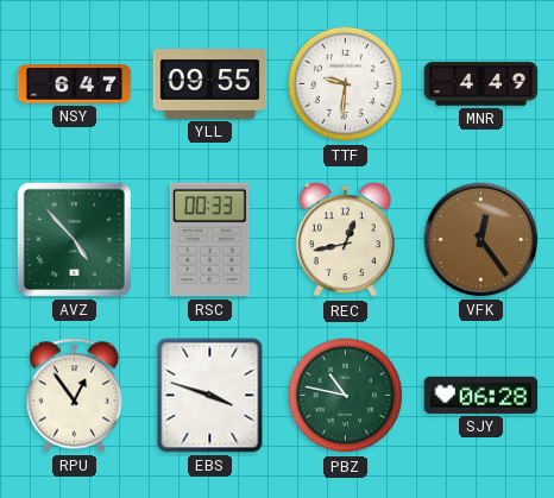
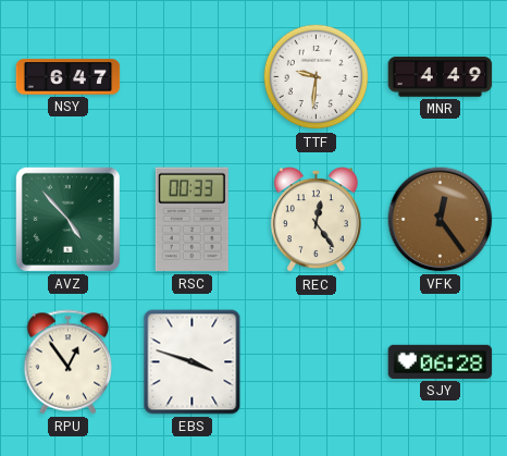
YLL: 09:55 -> none
REC: 12:43 -> 12:24
PBZ: 10:47 -> none
